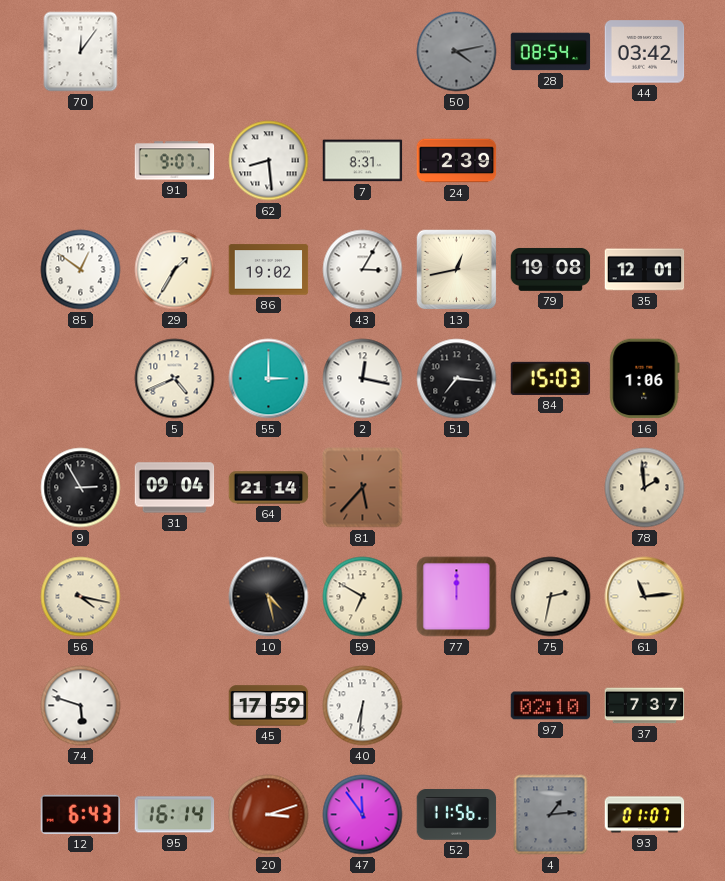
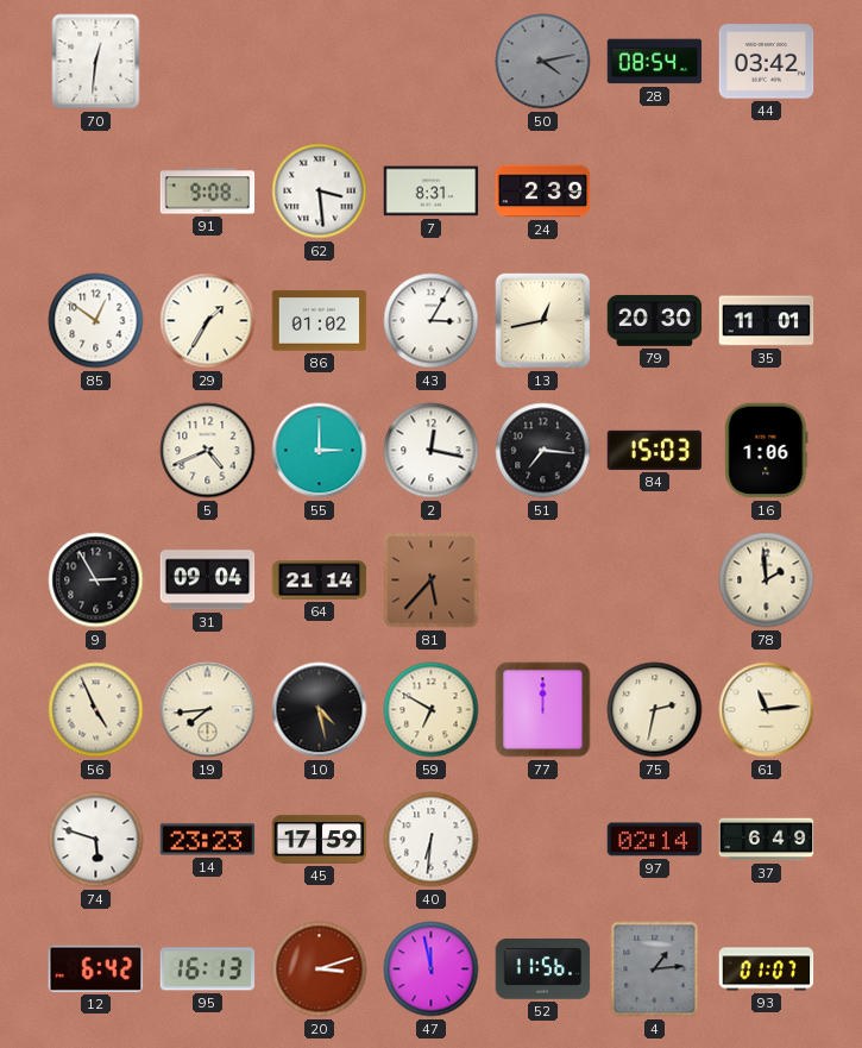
70: 12:06 -> 12:31
91: 9:07 -> 9:08
62: 8:29 -> 3:29
86: 19:02 -> 01:02
79: 19:08 -> 20:30
35: 12:01 -> 11:01
56: 4:17 -> 4:56
19: none -> 7:44
14: none -> 23:23
97: 02:10 -> 02:14
37: 7:37 -> 6:49
12: 6:43 -> 6:42
95: 16:14 -> 16:13
47: 11:54 -> 11:58
